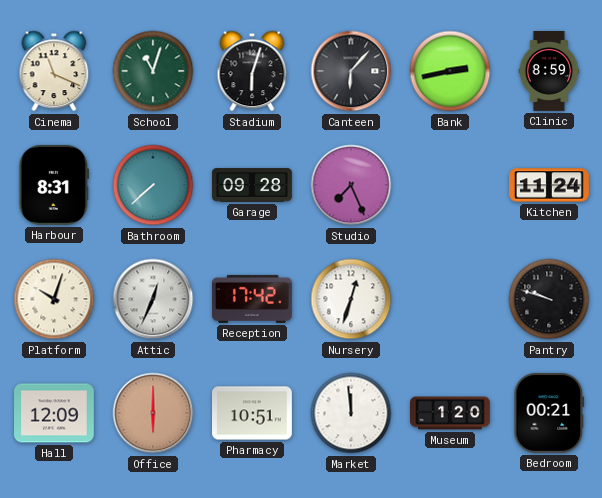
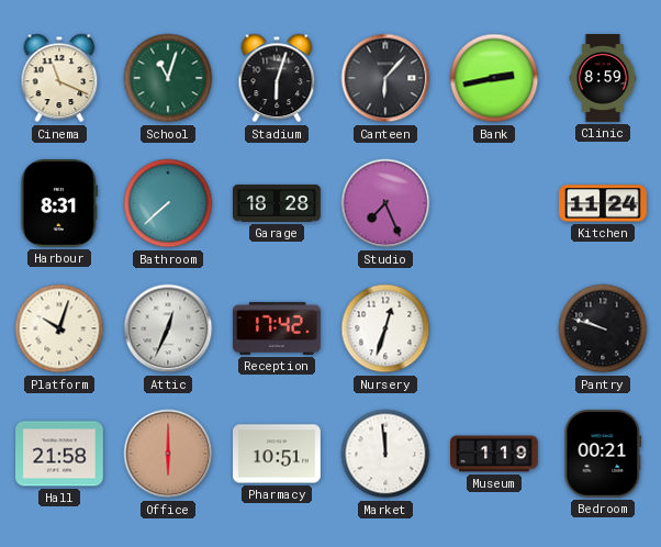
Garage: 09:28 -> 18:28
Hall: 12:09 -> 21:58
Museum: 1:20 -> 1:19
